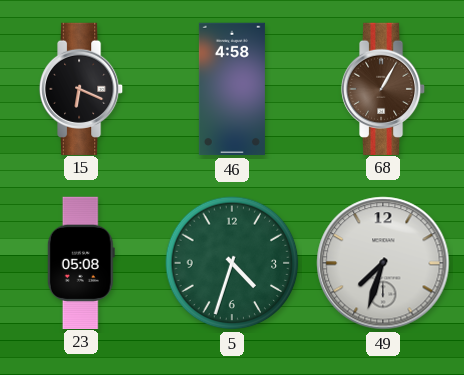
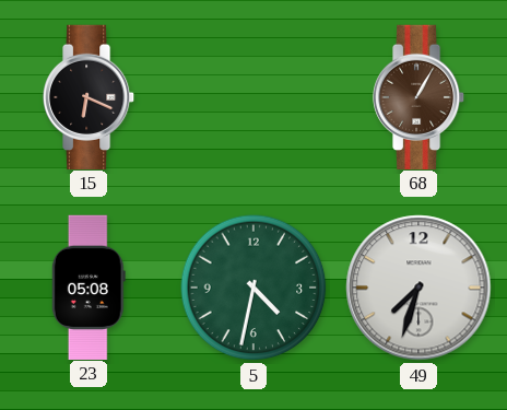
46: 4:58 -> none
5: 4:33 -> 4:32
